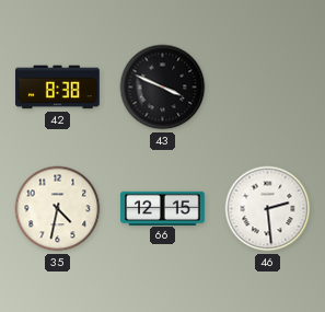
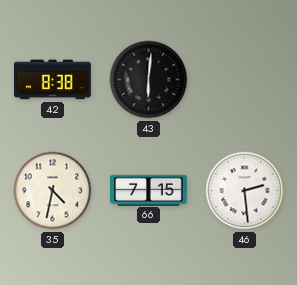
43: 3:49 -> 6:01
66: 12:15 -> 7:15
